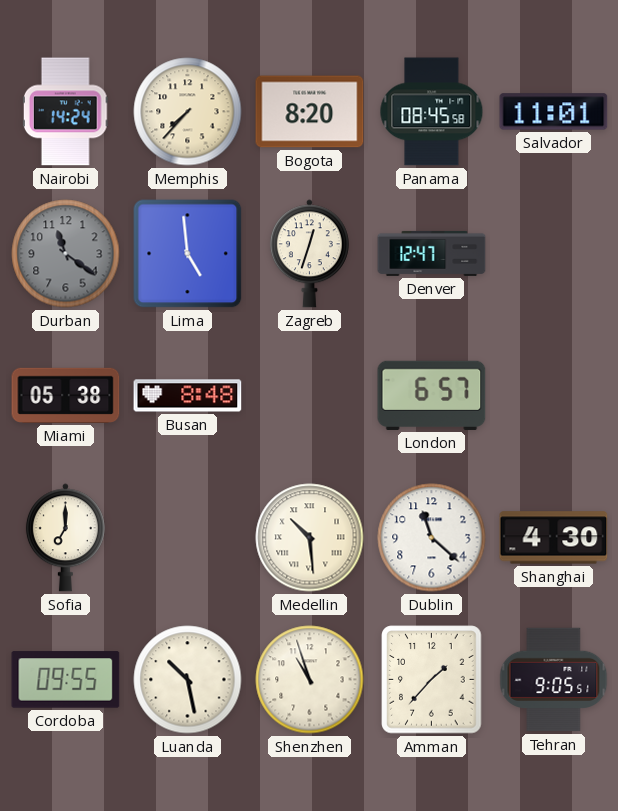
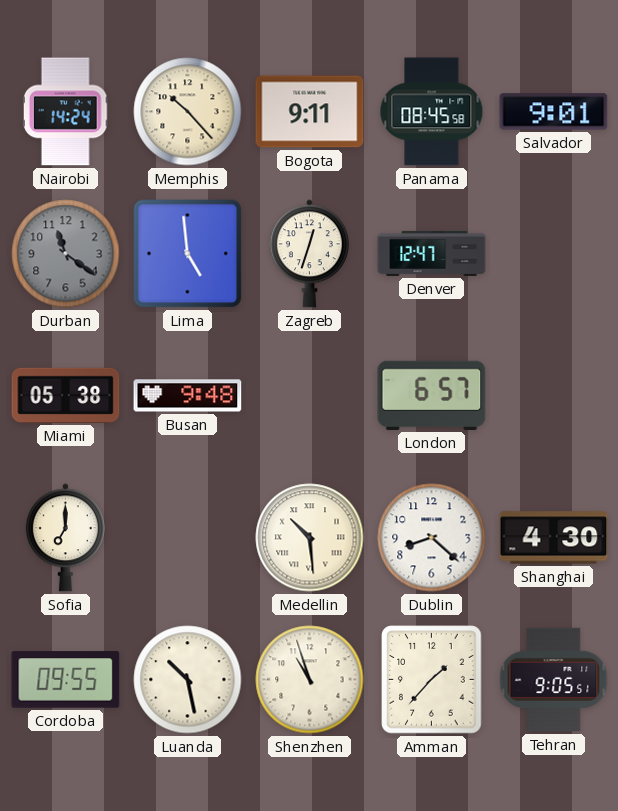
Memphis: 7:37 -> 10:23
Bogota: 8:20 -> 9:11
Salvador: 11:01 -> 9:01
Busan: 8:48 -> 9:48
Dublin: 11:22 -> 8:22
